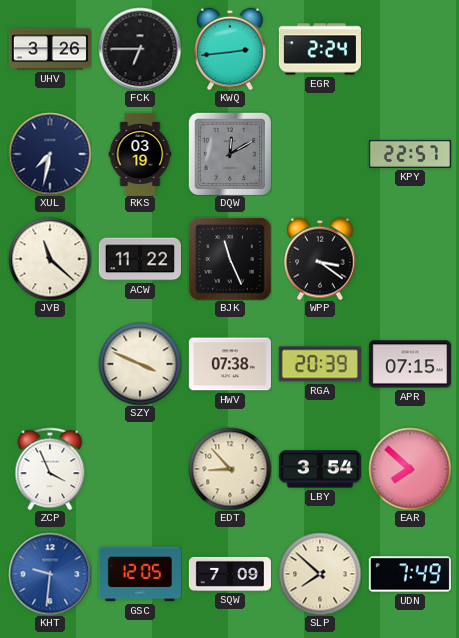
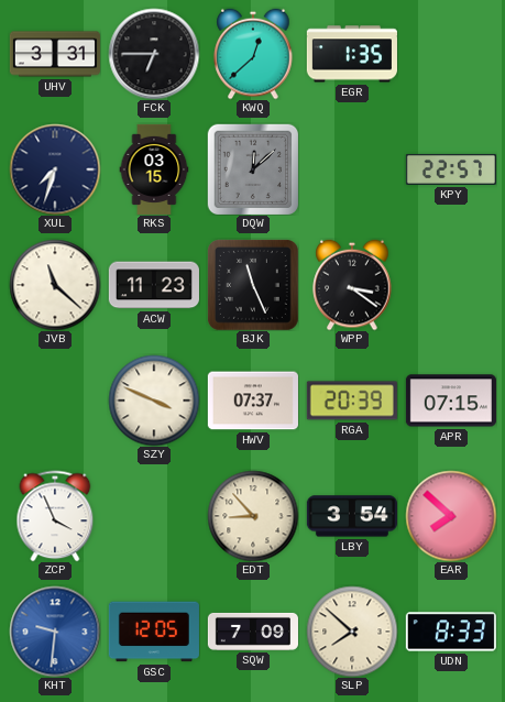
UHV: 3:26 -> 3:31
KWQ: 2:44 -> 12:38
EGR: 2:24 -> 1:35
XUL: 7:32 -> 7:33
RKS: 03:19 -> 03:15
DQW: 12:10 -> 12:08
ACW: 11:22 -> 11:23
HWV: 07:38 -> 07:37
UDN: 7:49 -> 8:33
